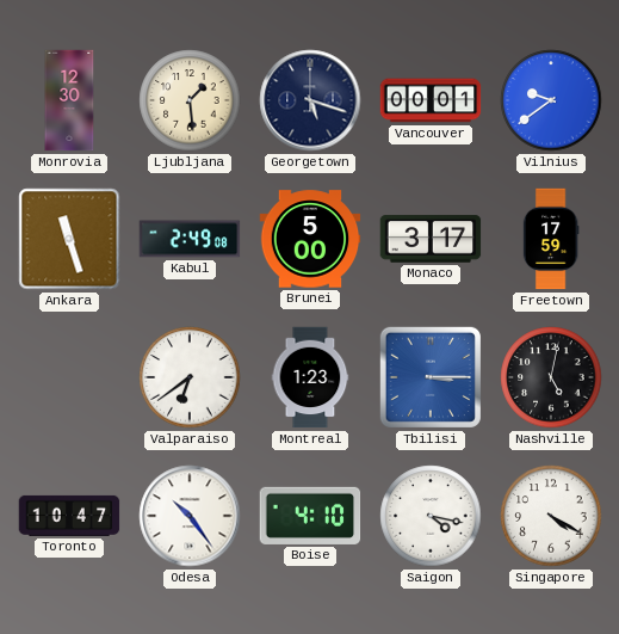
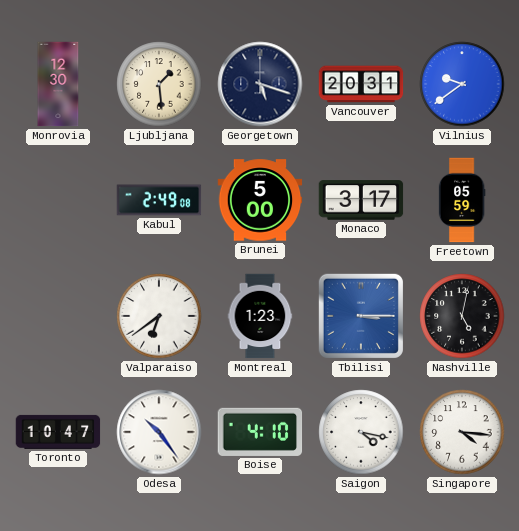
Vancouver: 00:01 -> 20:31
Ankara: 11:27 -> none
Freetown: 17:59 -> 05:59
Singapore: 4:20 -> 4:16
